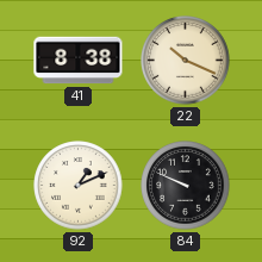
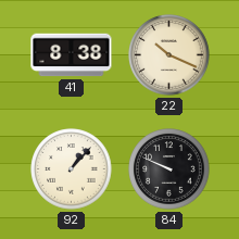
92: 1:11 -> 1:07
